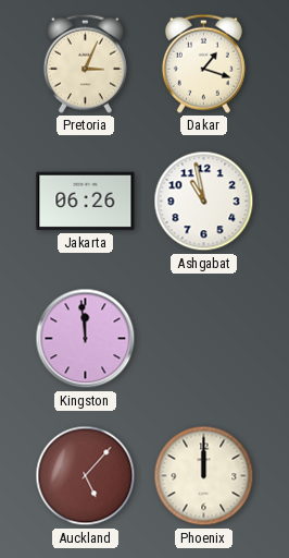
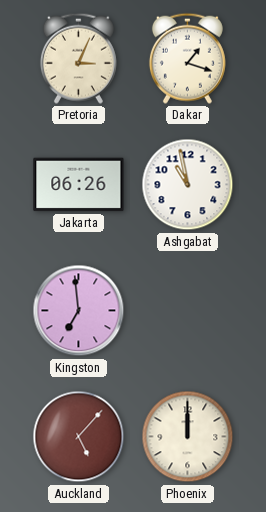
Kingston: 11:59 -> 6:59
